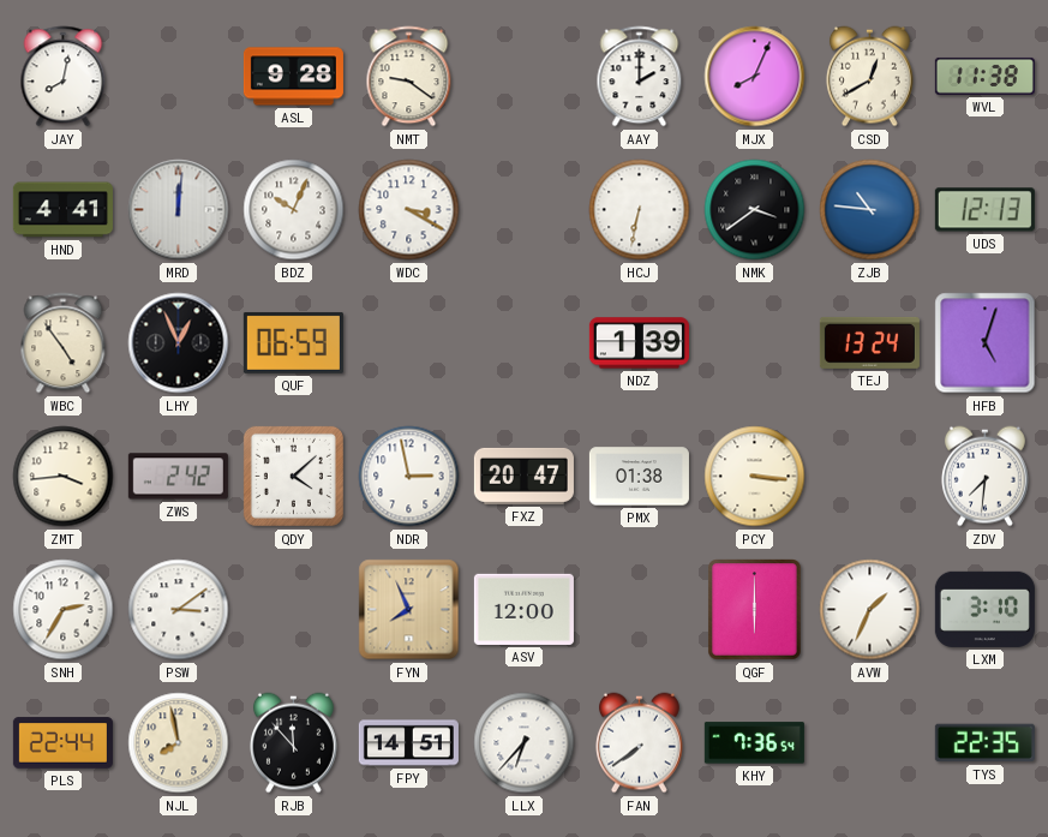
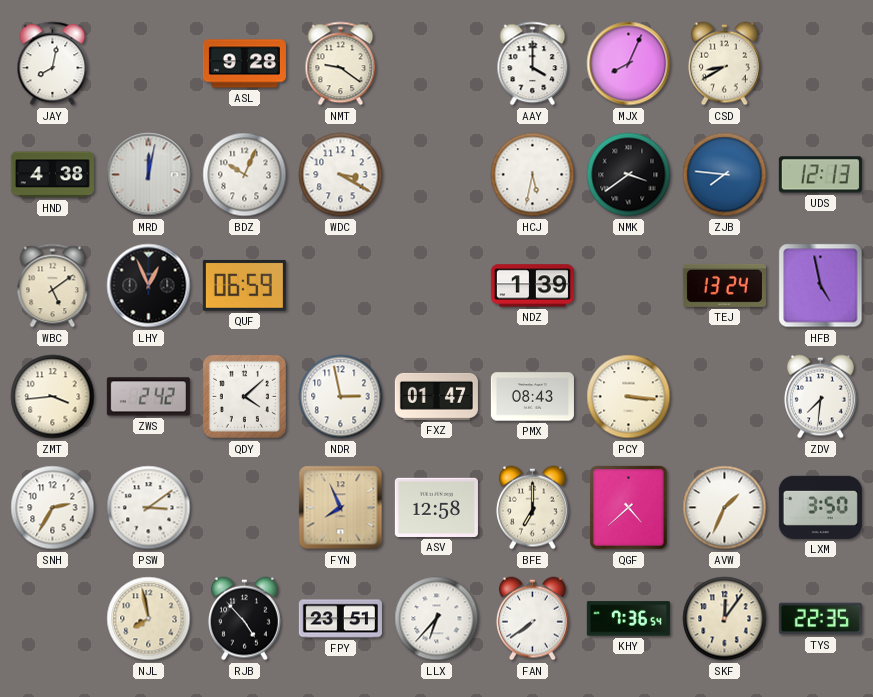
AAY: 2:00 -> 4:00
CSD: 12:40 -> 8:40
WVL: 11:38 -> none
HND: 4:41 -> 4:38
MRD: 12:01 -> 12:02
HCJ: 6:32 -> 5:32
ZJB: 10:46 -> 7:46
WBC: 4:54 -> 5:09
HFB: 5:03 -> 4:58
FXZ: 20:47 -> 01:47
PMX: 01:38 -> 08:43
ASV: 12:00 -> 12:58
BFE: none -> 7:00
QGF: 6:00 -> 4:38
LXM: 3:10 -> 3:50
PLS: 22:44 -> none
RJB: 11:53 -> 4:53
FPY: 14:51 -> 23:51
SKF: none -> 12:06
